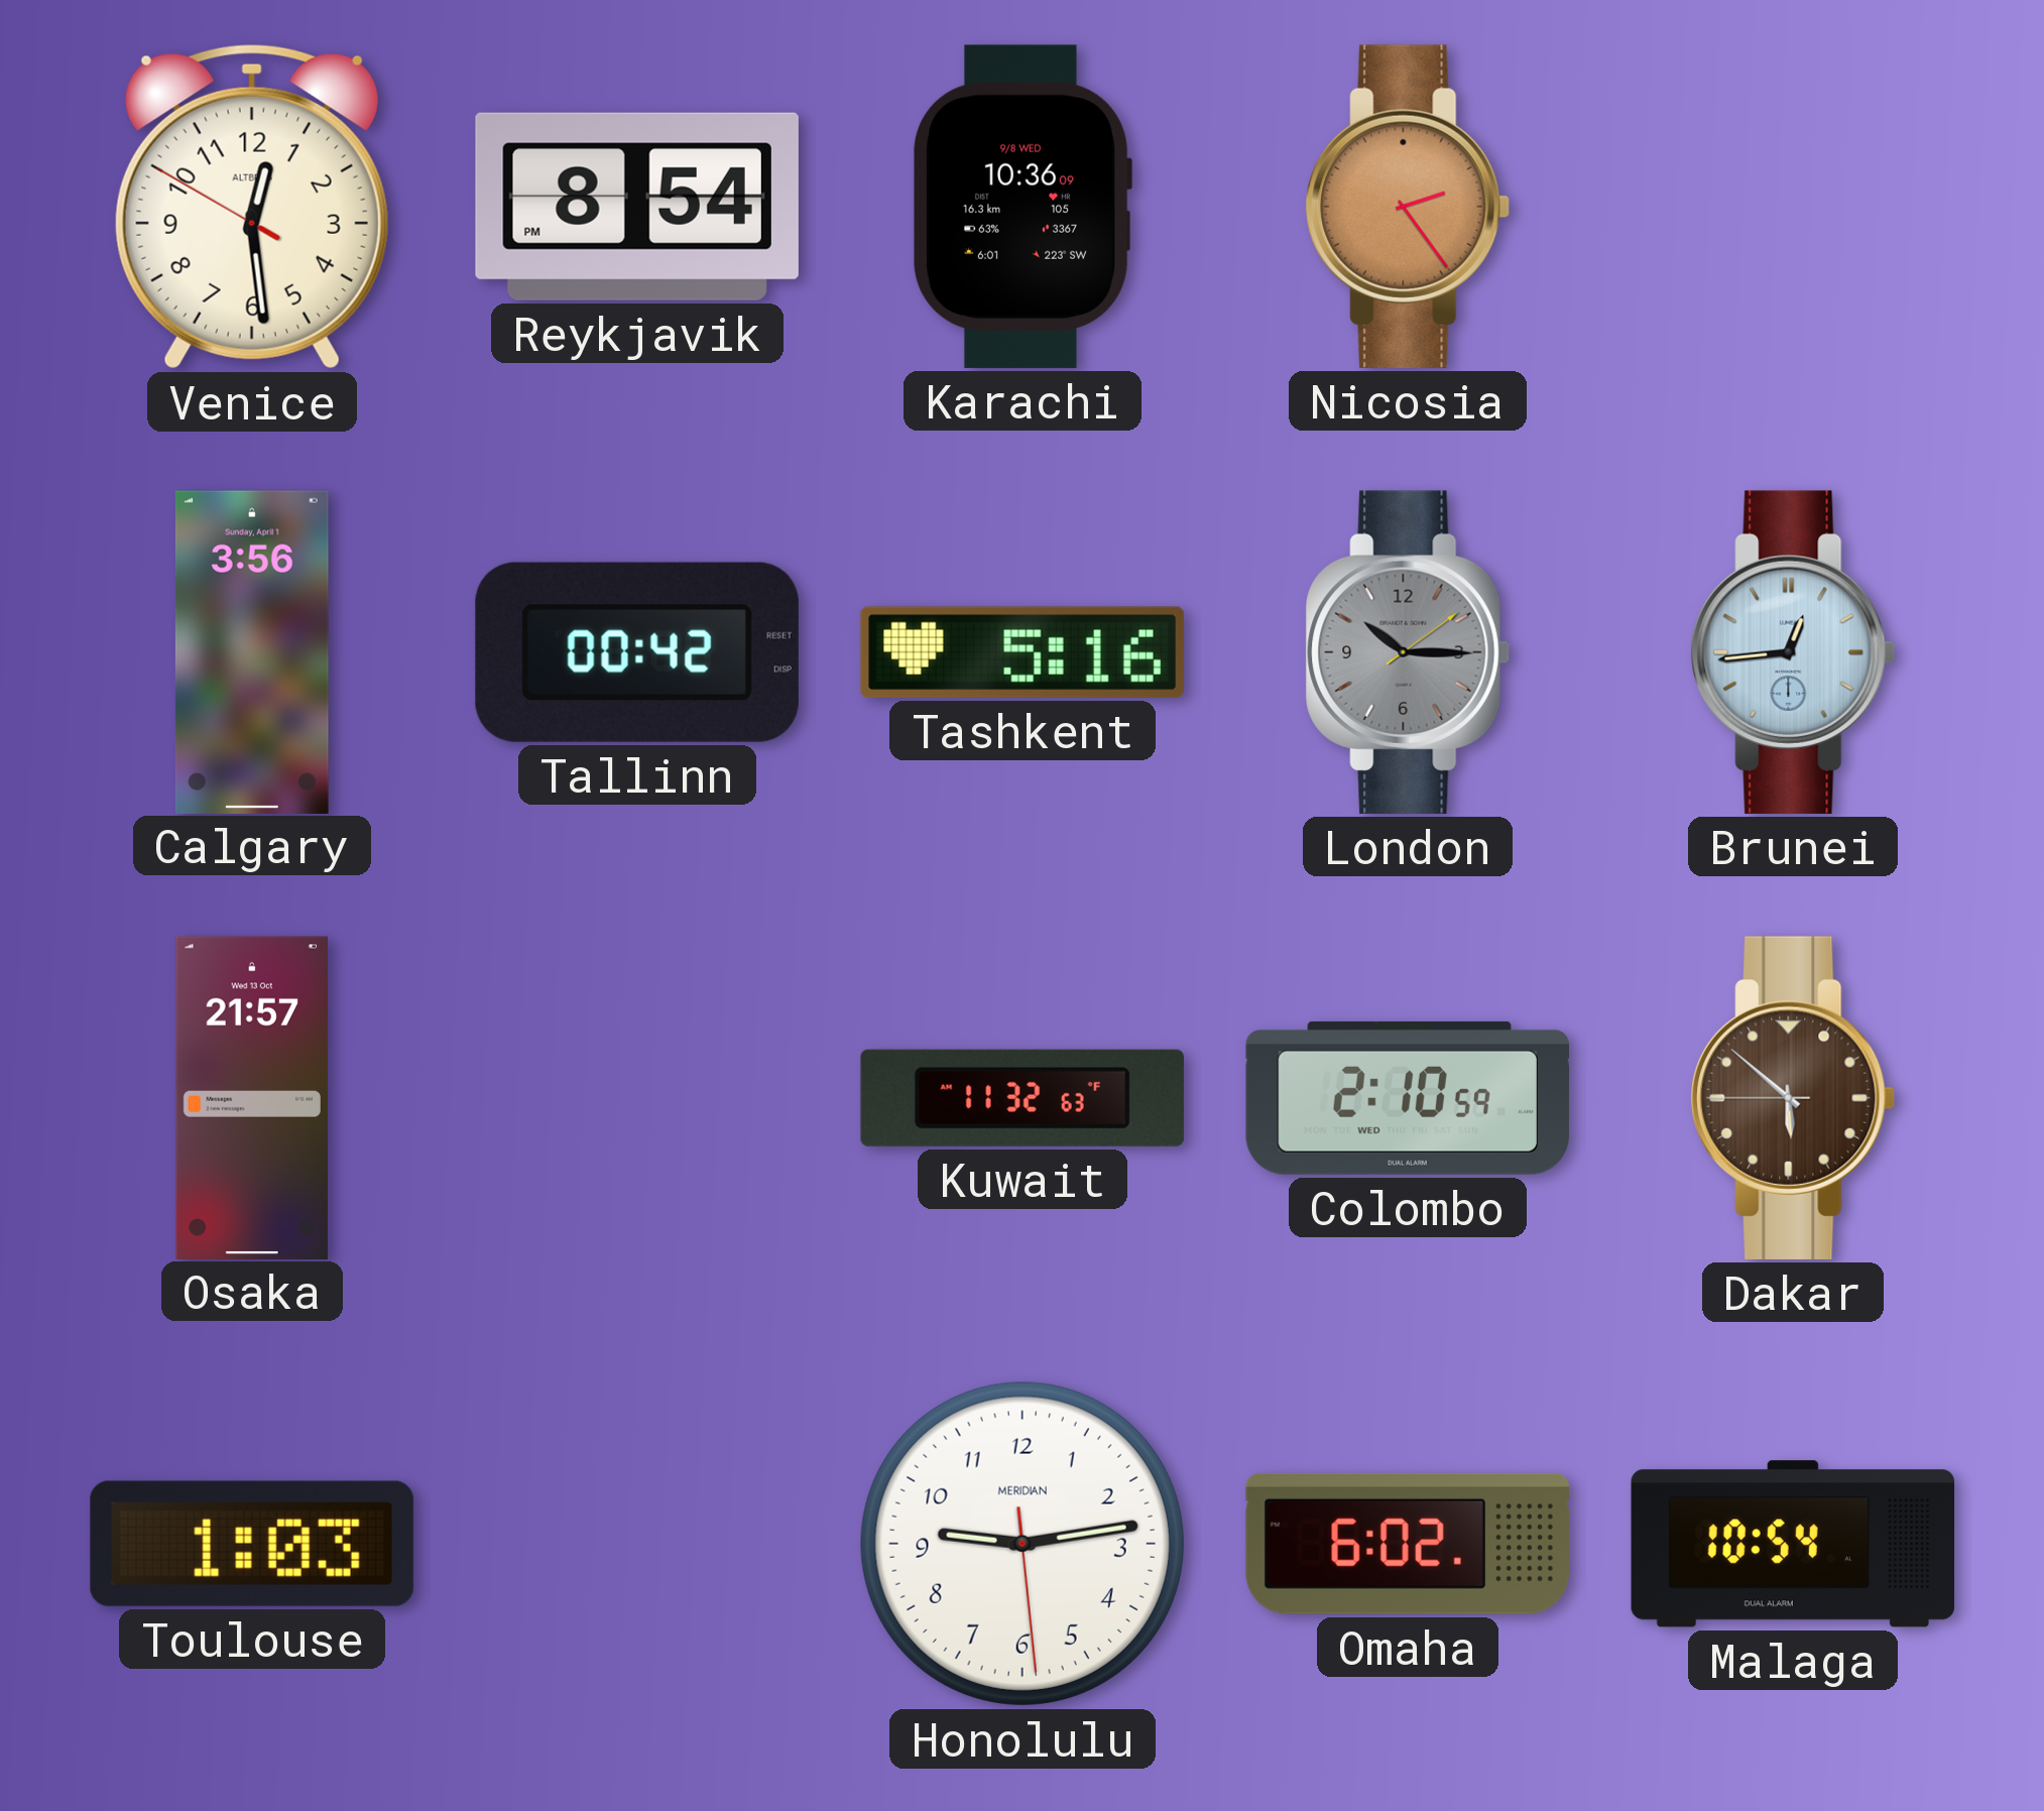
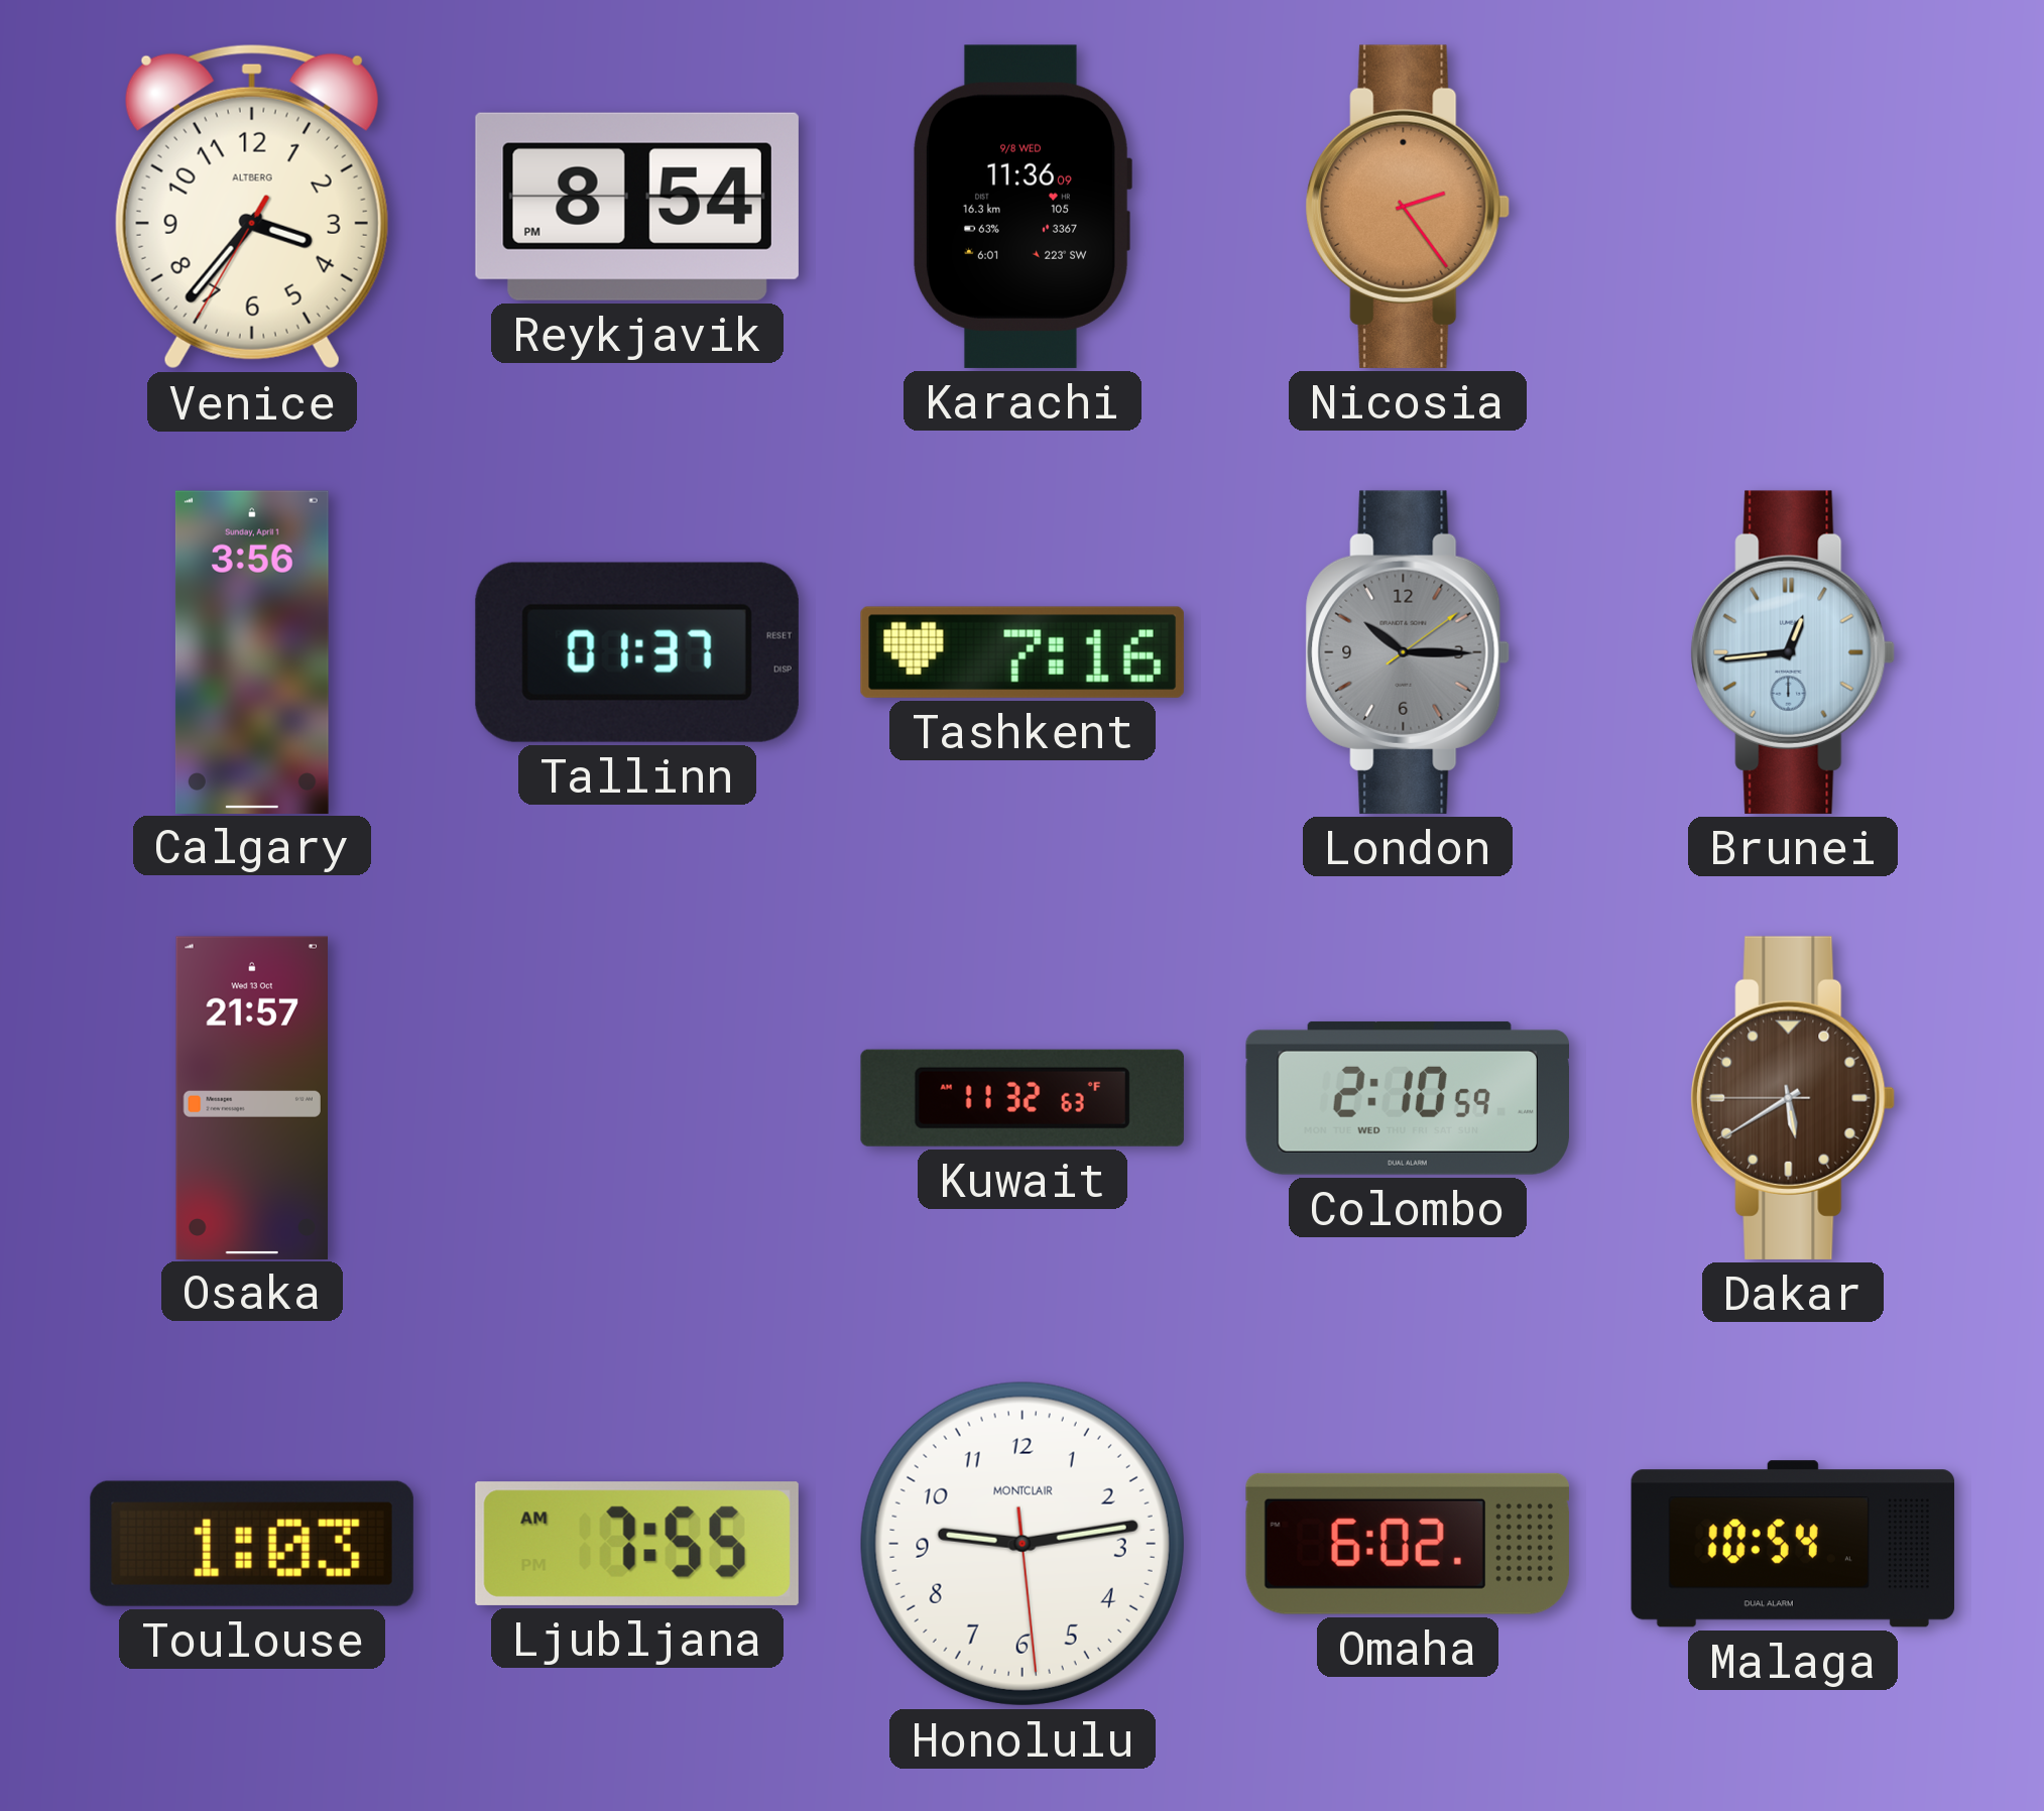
Venice: 12:28 -> 3:36
Karachi: 10:36 -> 11:36
Tallinn: 00:42 -> 01:37
Tashkent: 5:16 -> 7:16
Dakar: 5:51 -> 5:39
Ljubljana: none -> 7:55
Honolulu brand: MERIDIAN -> MONTCLAIR
